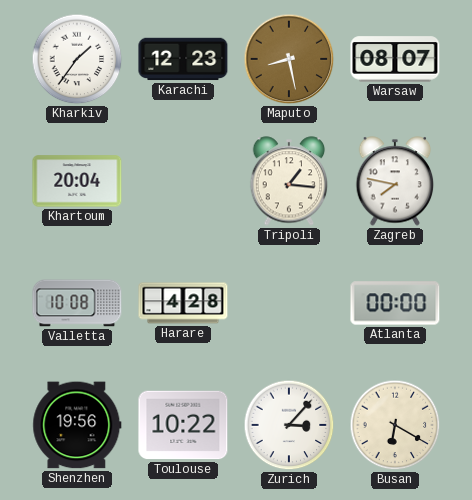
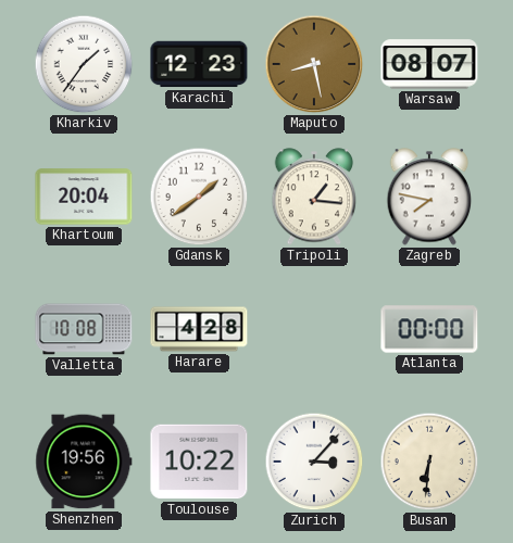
Gdansk: none -> 1:39
Busan: 6:20 -> 6:31
